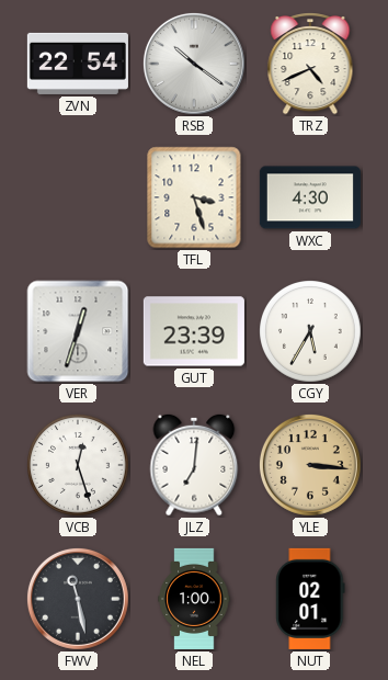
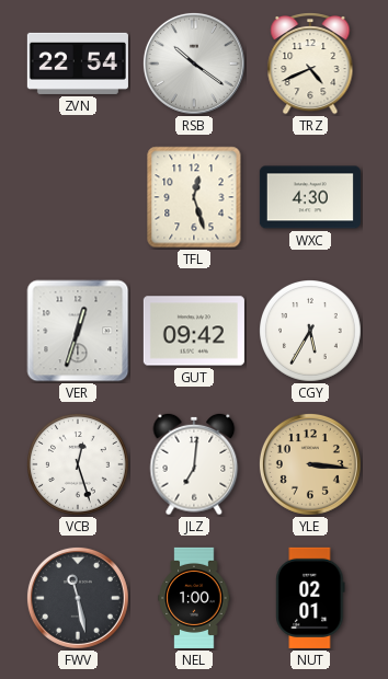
TFL: 3:27 -> 12:27
GUT: 23:39 -> 09:42
